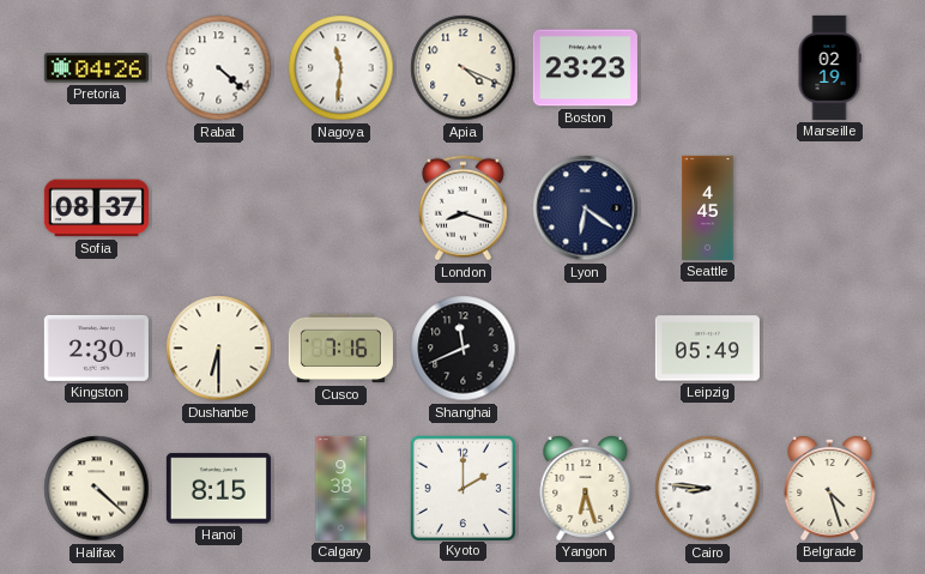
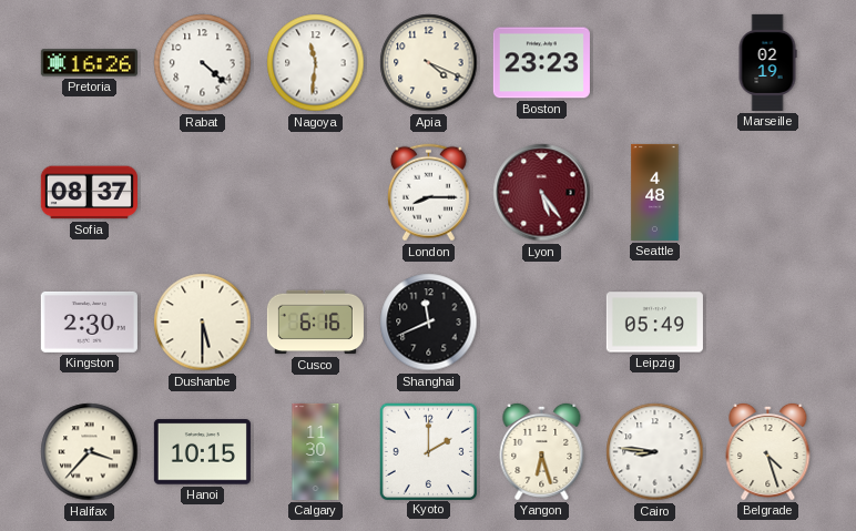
Pretoria: 04:26 -> 16:26
London: 8:18 -> 8:15
Lyon: 6:21 -> 5:24
Lyon dial: navy -> burgundy
Seattle: 4:45 -> 4:48
Dushanbe: 6:30 -> 5:30
Cusco: 7:16 -> 6:16
Halifax: 4:22 -> 3:37
Hanoi: 8:15 -> 10:15
Calgary: 9:38 -> 11:30
